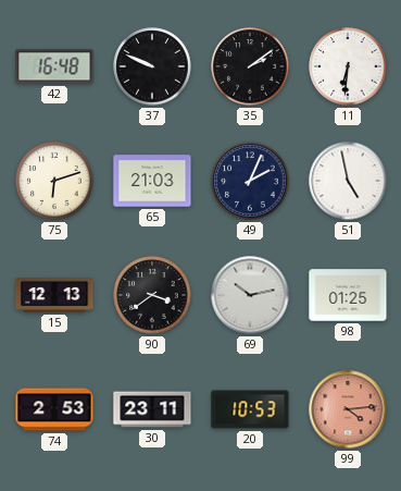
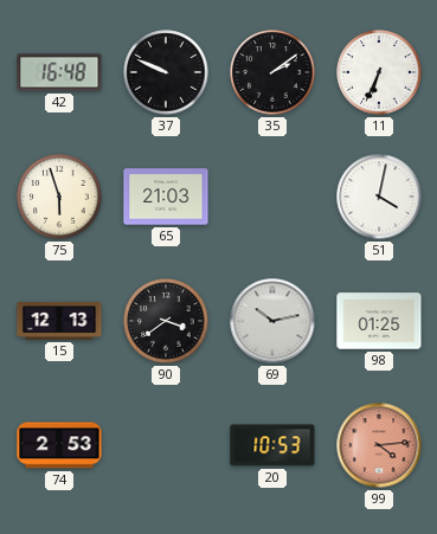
11: 6:31 -> 6:34
75: 6:12 -> 5:57
49: 2:04 -> none
51: 4:58 -> 4:02
30: 23:11 -> none
